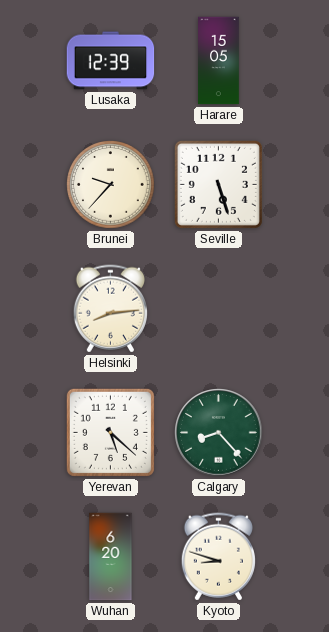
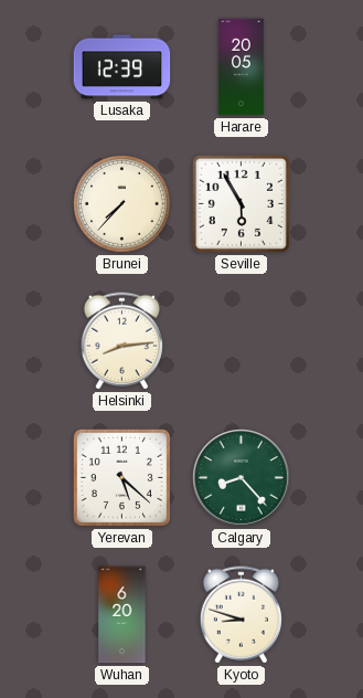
Harare: 15:05 -> 20:05
Brunei: 9:37 -> 7:37
Seville: 5:27 -> 5:55
